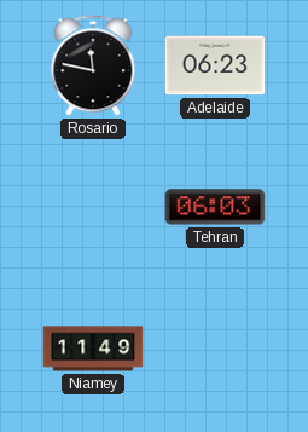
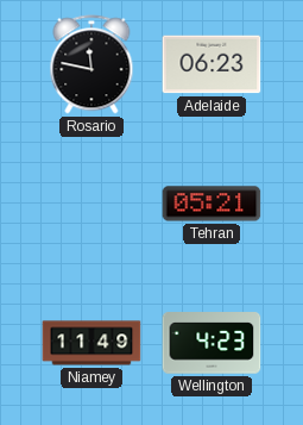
Tehran: 06:03 -> 05:21
Wellington: none -> 4:23
